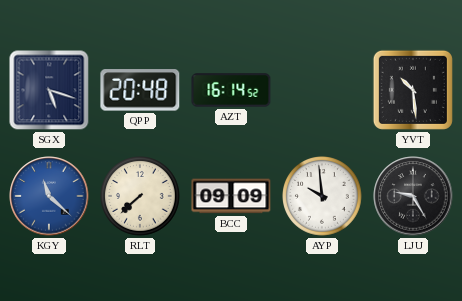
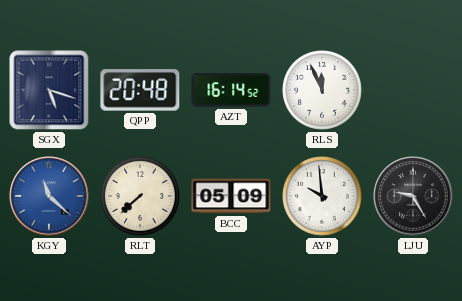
RLS: none -> 11:56
YVT: 10:29 -> none
BCC: 09:09 -> 05:09
